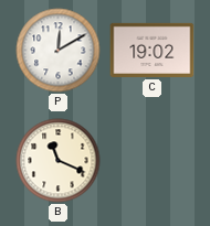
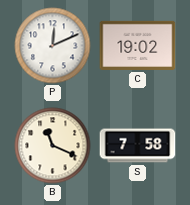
P: 12:10 -> 12:11
S: none -> 7:58
